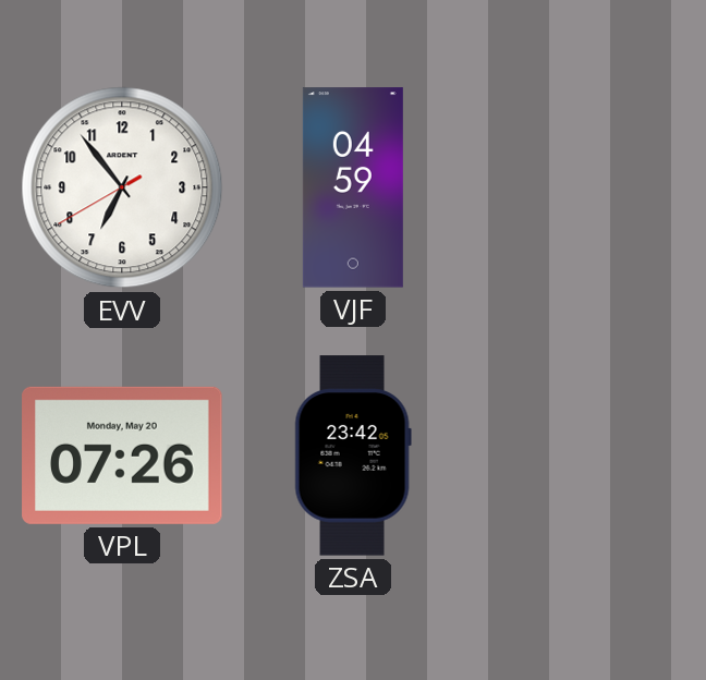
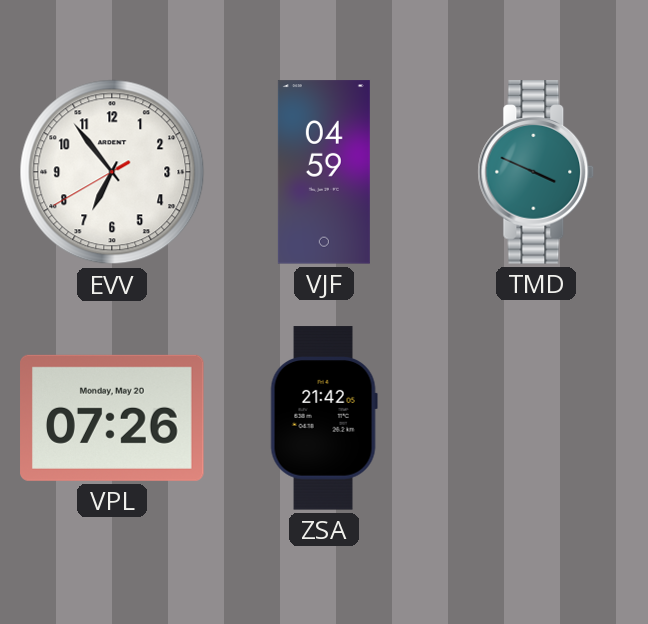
TMD: none -> 3:49
ZSA: 23:42 -> 21:42
